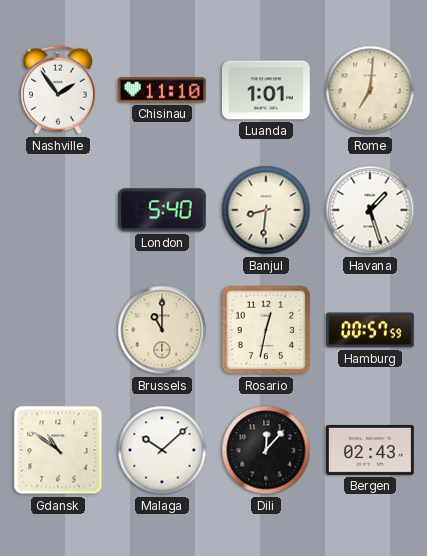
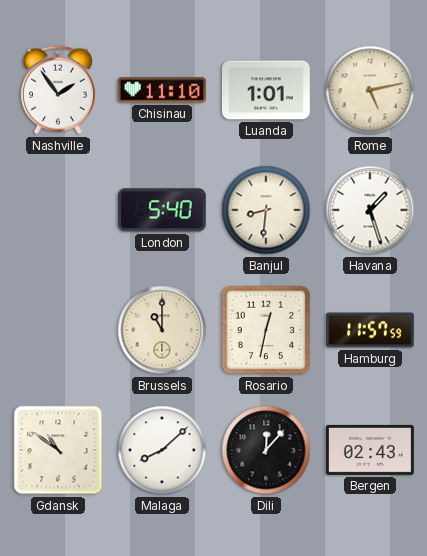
Rome: 7:01 -> 5:13
Hamburg: 00:57 -> 11:57
Malaga: 10:08 -> 8:08
